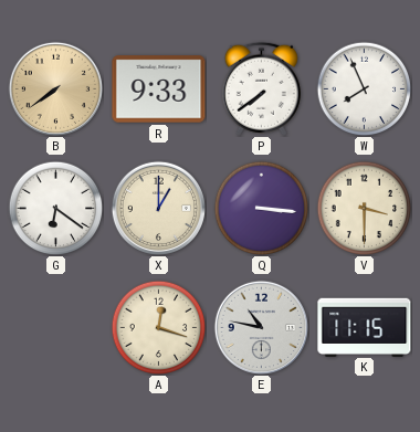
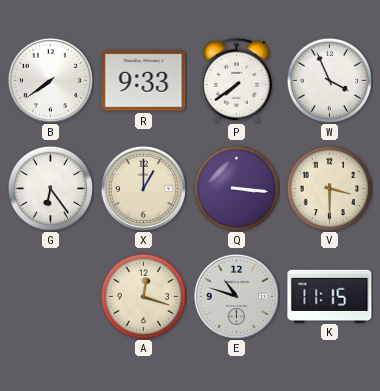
B dial: champagne -> white
W: 7:56 -> 3:56
G: 6:21 -> 6:24
E: 10:47 -> 10:48
